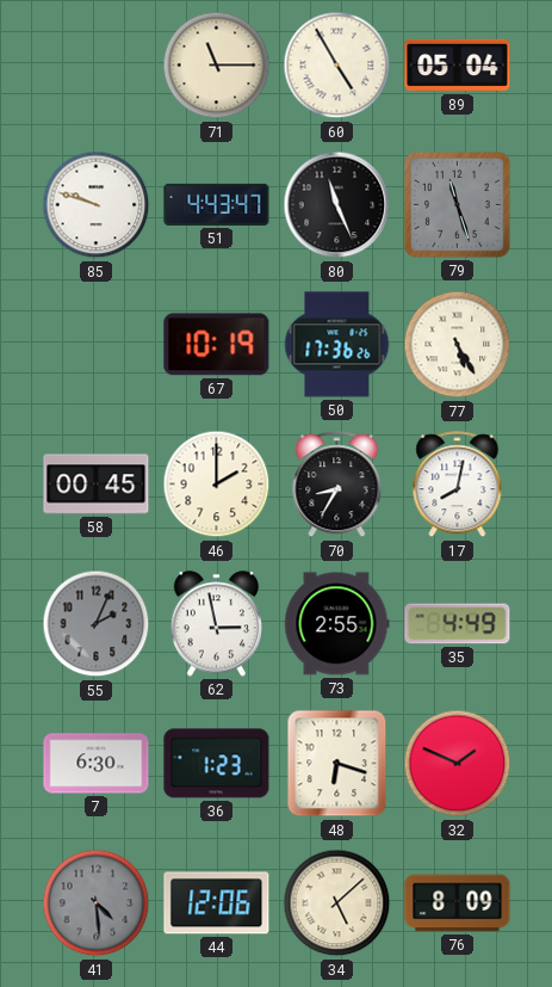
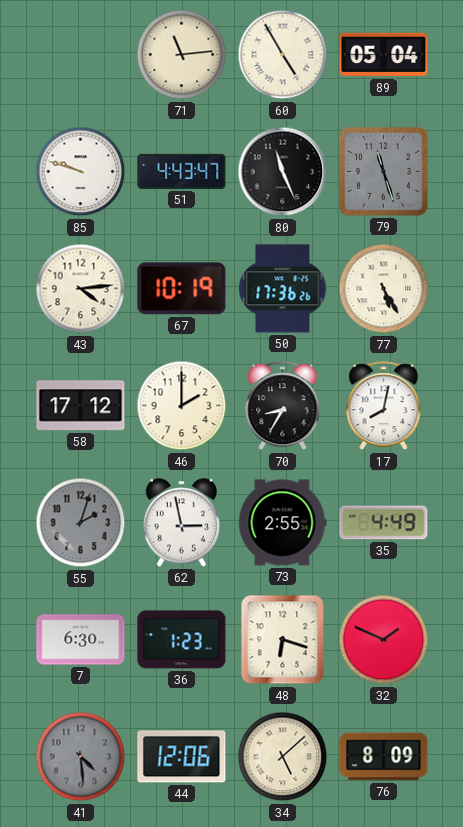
71: 11:15 -> 11:14
43: none -> 4:14
58: 00:45 -> 17:12
55: 2:04 -> 2:03
